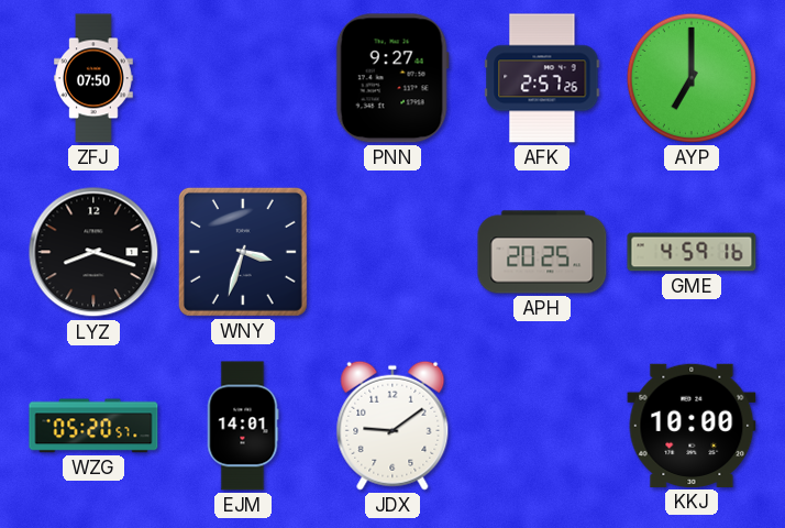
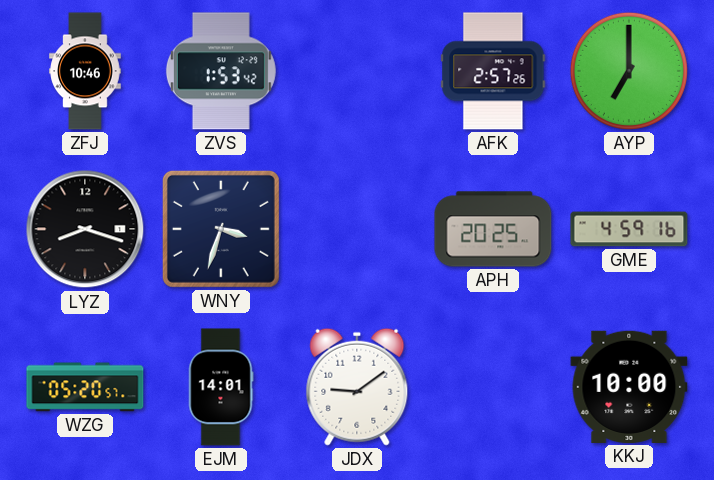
ZFJ: 07:50 -> 10:46
ZVS: none -> 1:53
PNN: 9:27 -> none
